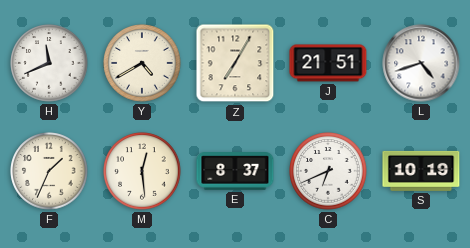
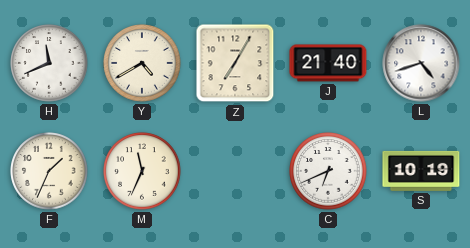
J: 21:51 -> 21:40
M: 12:29 -> 11:34
E: 8:37 -> none
